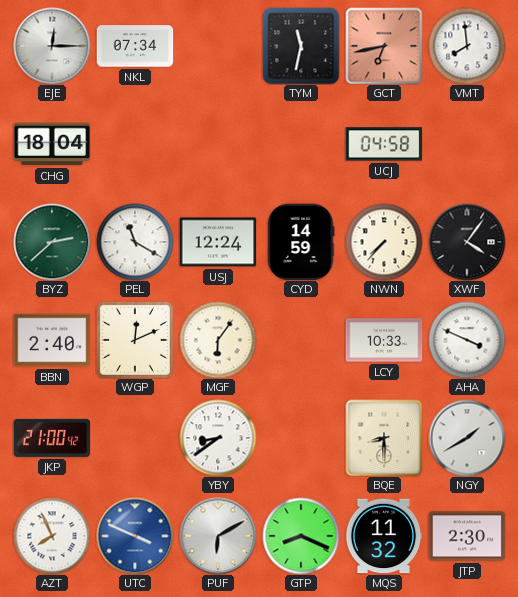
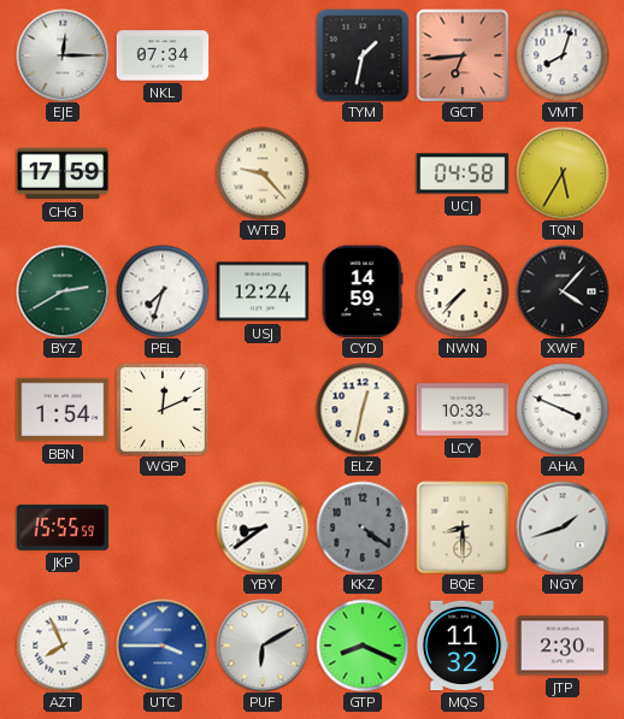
TYM: 11:32 -> 1:32
GCT: 6:43 -> 6:44
VMT: 7:59 -> 8:03
CHG: 18:04 -> 17:59
WTB: none -> 9:23
TQN: none -> 5:35
BYZ: 2:38 -> 2:40
PEL: 11:20 -> 7:33
XWF: 4:06 -> 4:07
BBN: 2:40 -> 1:54
MGF: 6:06 -> none
ELZ: none -> 12:32
JKP: 21:00 -> 15:55
KKZ: none -> 4:21
NGY: 1:40 -> 1:42
UTC: 3:49 -> 3:45
